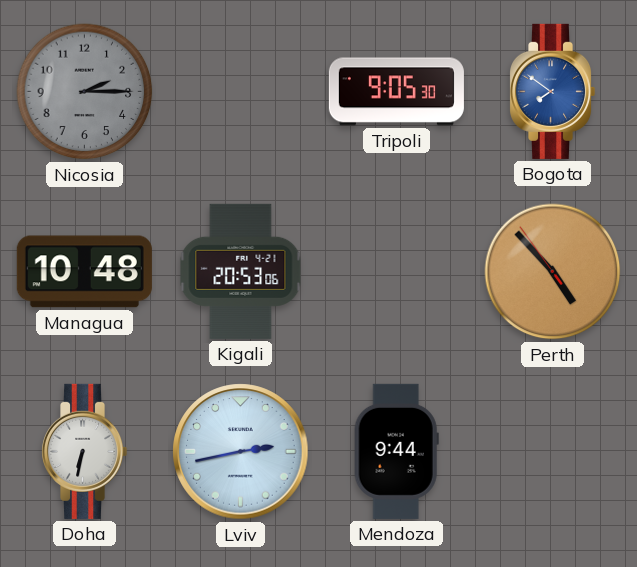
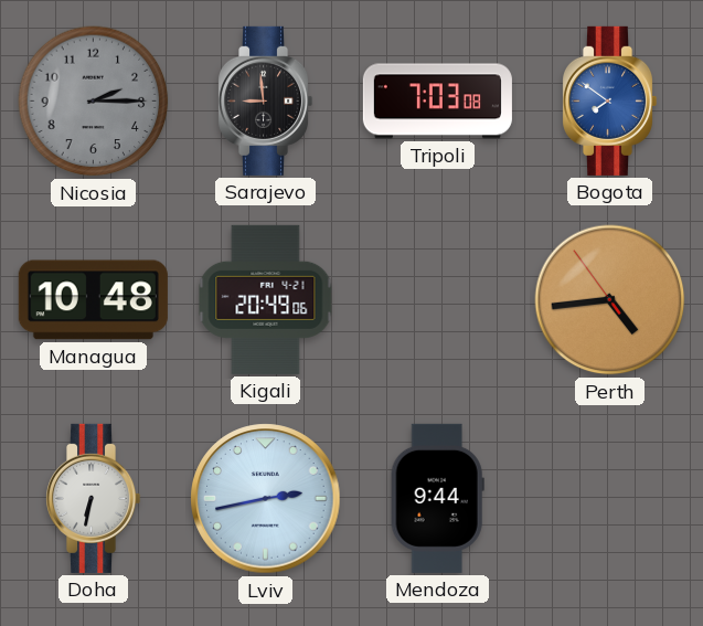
Sarajevo: none -> 8:59
Tripoli: 9:05 -> 7:03
Kigali: 20:53 -> 20:49
Perth: 4:52 -> 4:43
